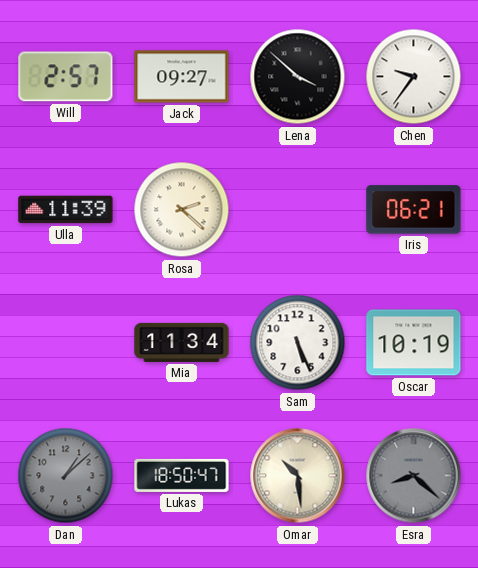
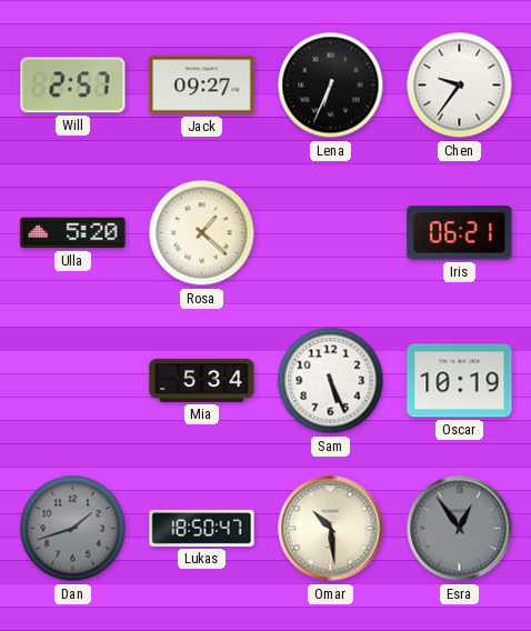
Lena: 3:52 -> 6:34
Ulla: 11:39 -> 5:20
Rosa: 2:22 -> 1:22
Mia: 11:34 -> 5:34
Dan: 1:08 -> 1:42
Esra: 8:22 -> 12:54
